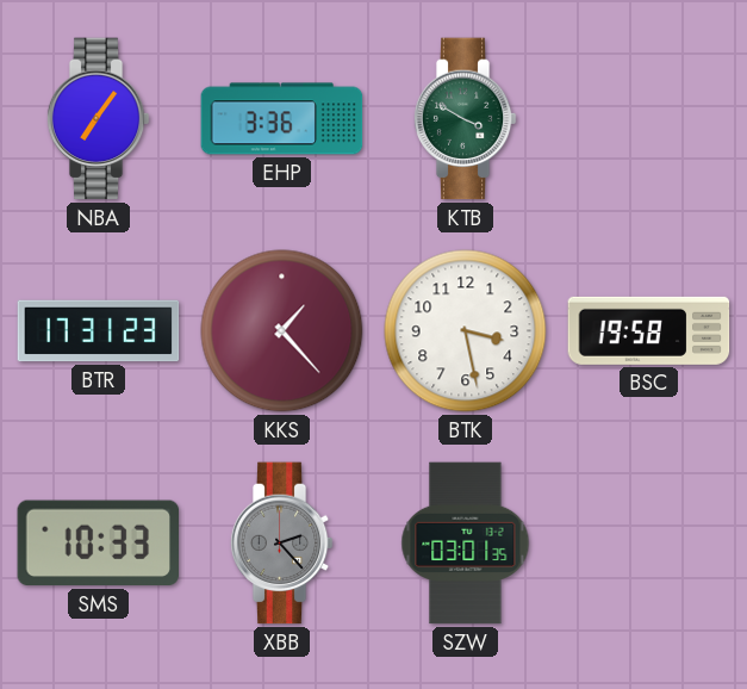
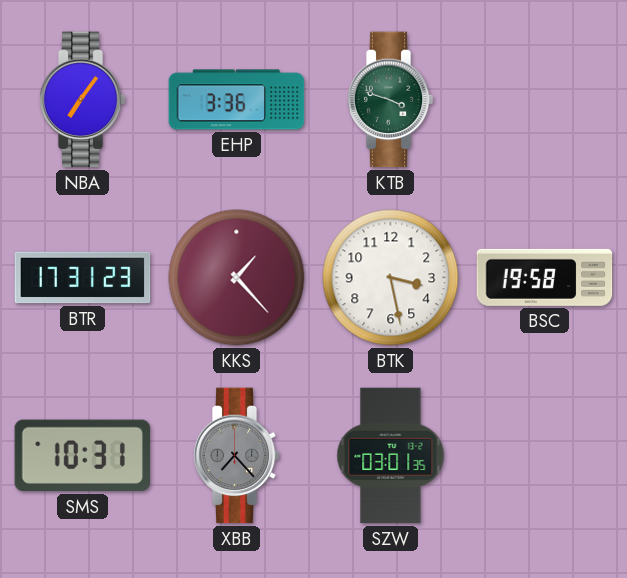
KTB: 3:50 -> 3:48
SMS: 10:33 -> 10:31
XBB: 2:23 -> 7:23
